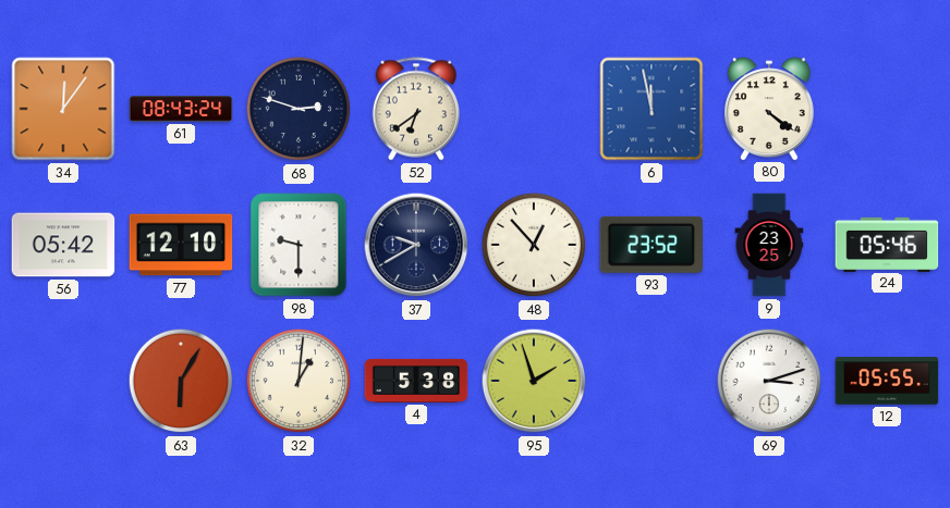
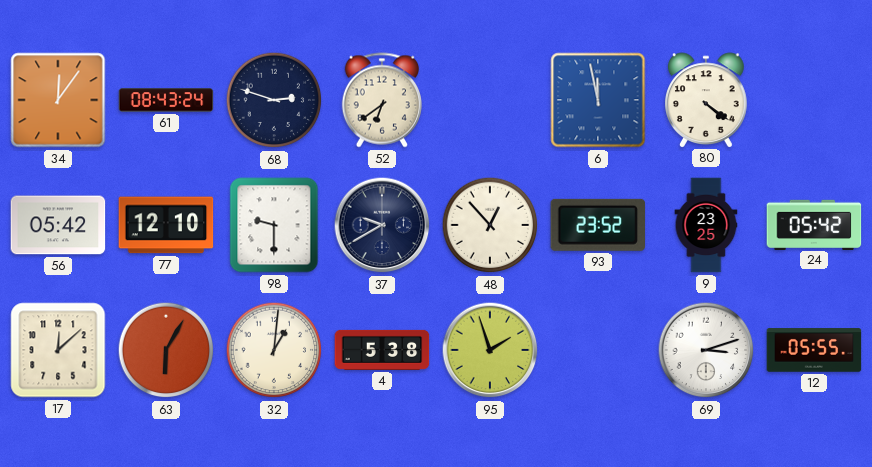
24: 05:46 -> 05:42
17: none -> 12:08
